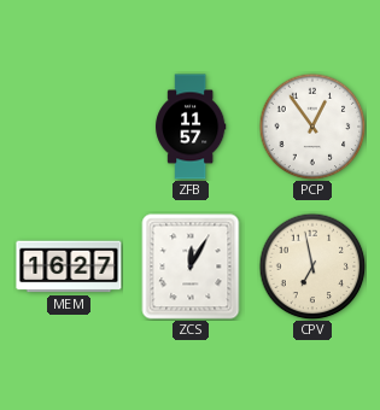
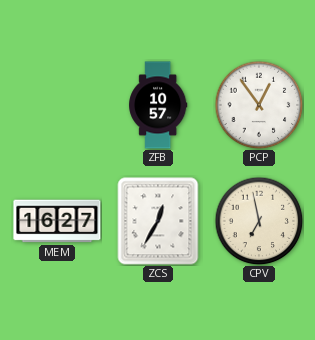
ZFB: 11:57 -> 10:57
ZCS: 12:05 -> 12:35
